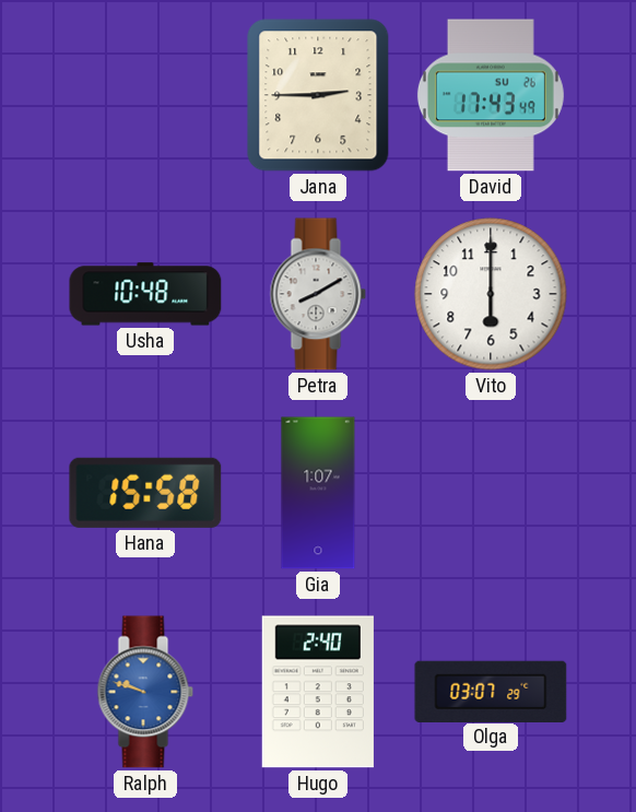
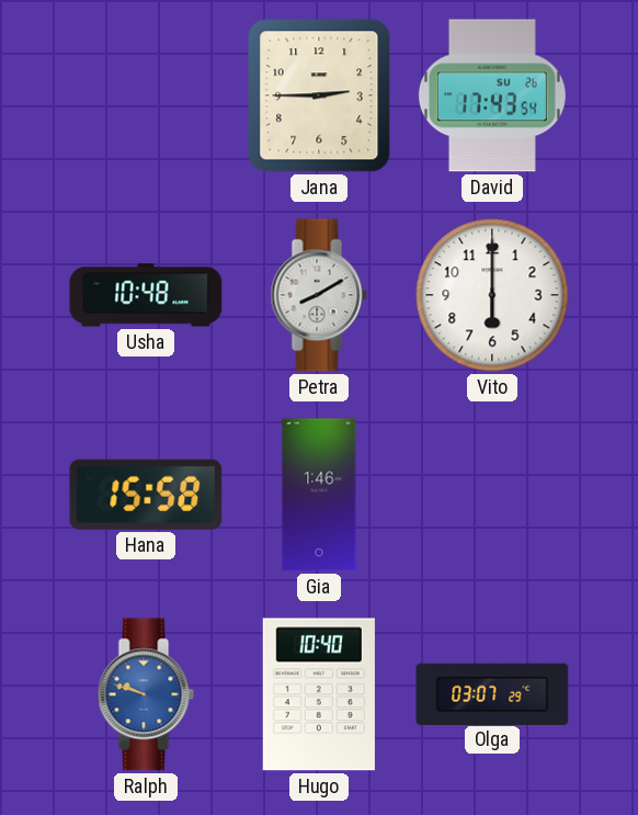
David: 17:43:49 -> 17:43:54
Gia: 1:07 -> 1:46
Hugo: 2:40 -> 10:40
